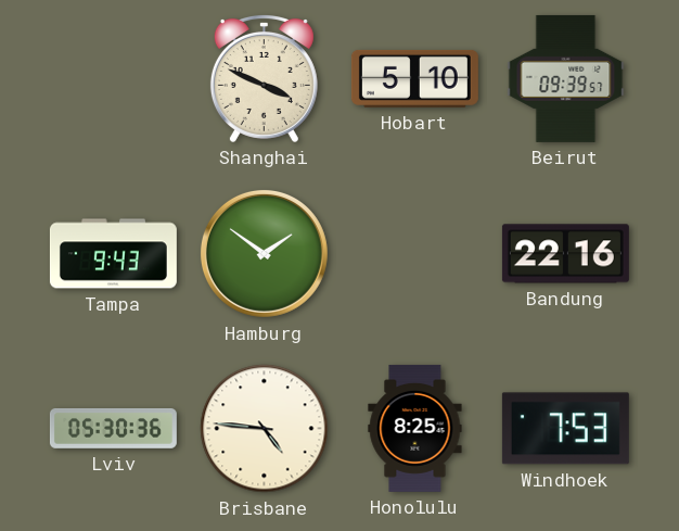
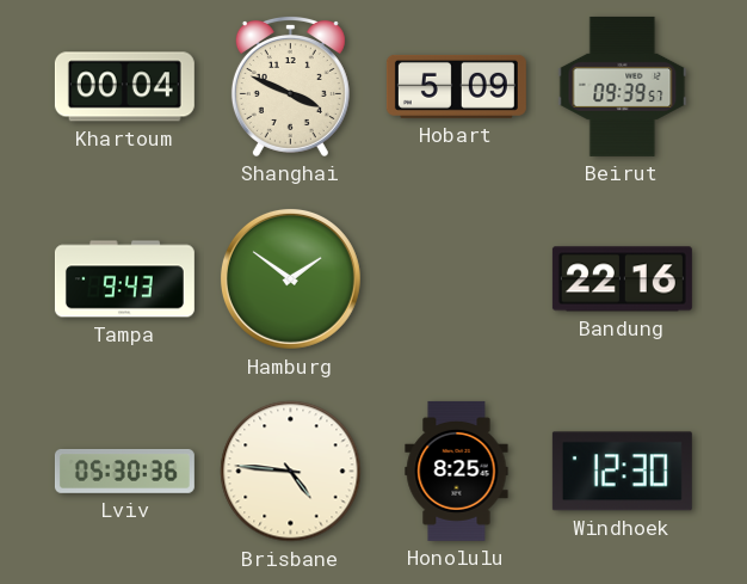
Khartoum: none -> 00:04
Hobart: 5:10 -> 5:09
Windhoek: 7:53 -> 12:30
